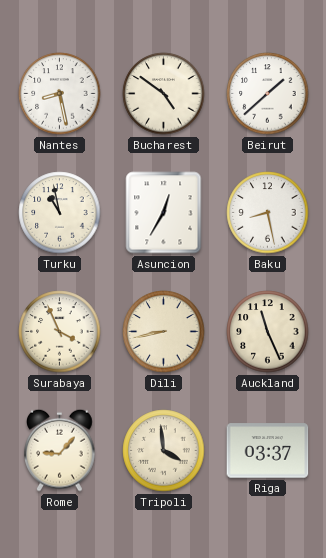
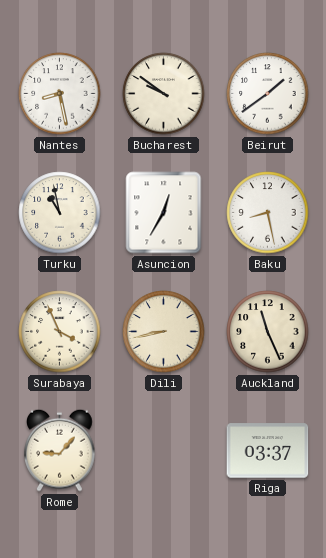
Bucharest: 4:51 -> 9:51
Beirut: 1:38 -> 1:39
Tripoli: 3:59 -> none
